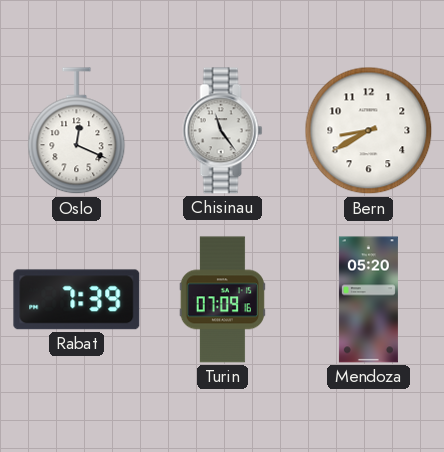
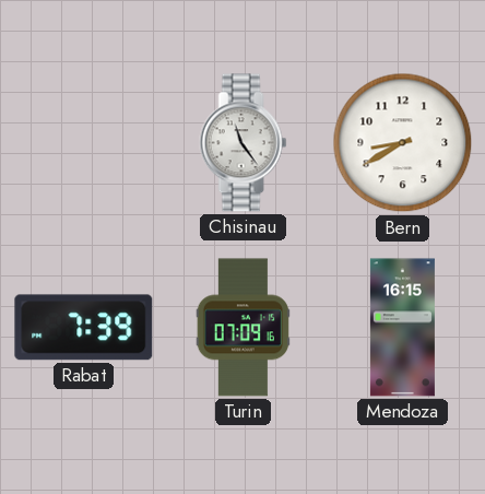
Oslo: 12:19 -> none
Mendoza: 05:20 -> 16:15
